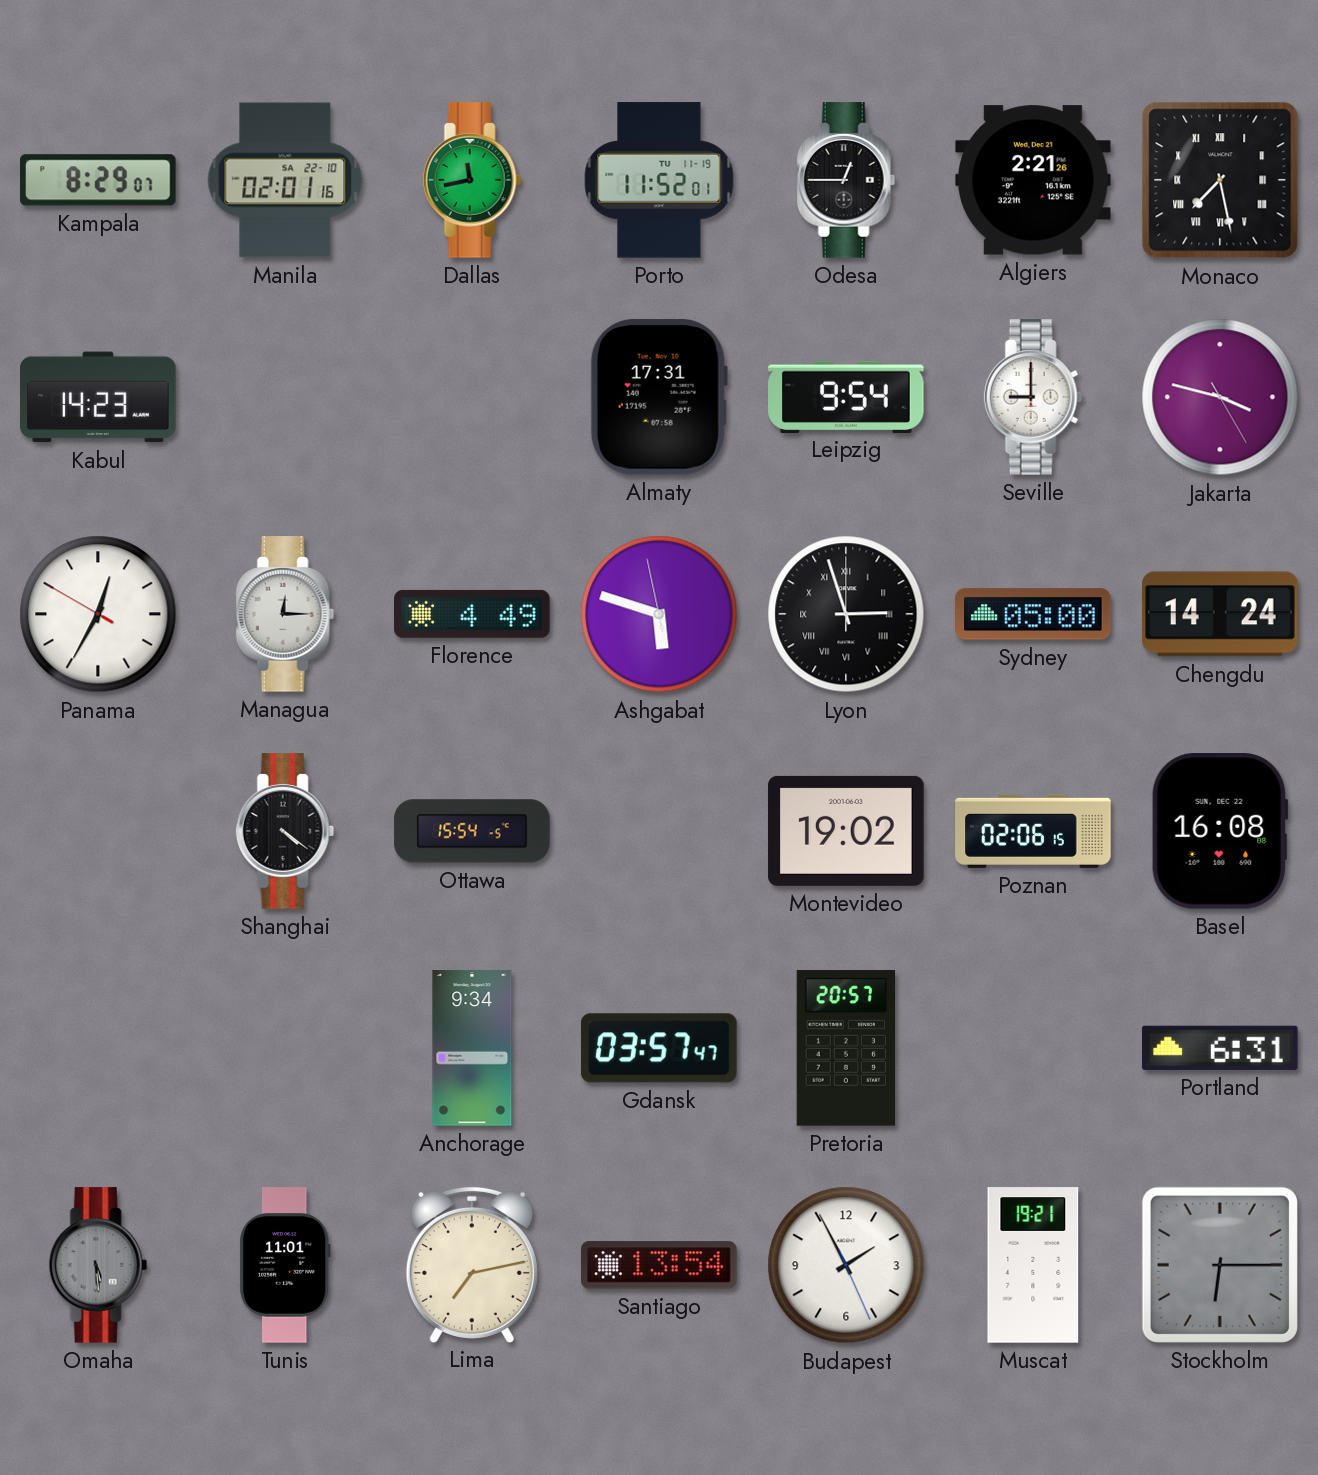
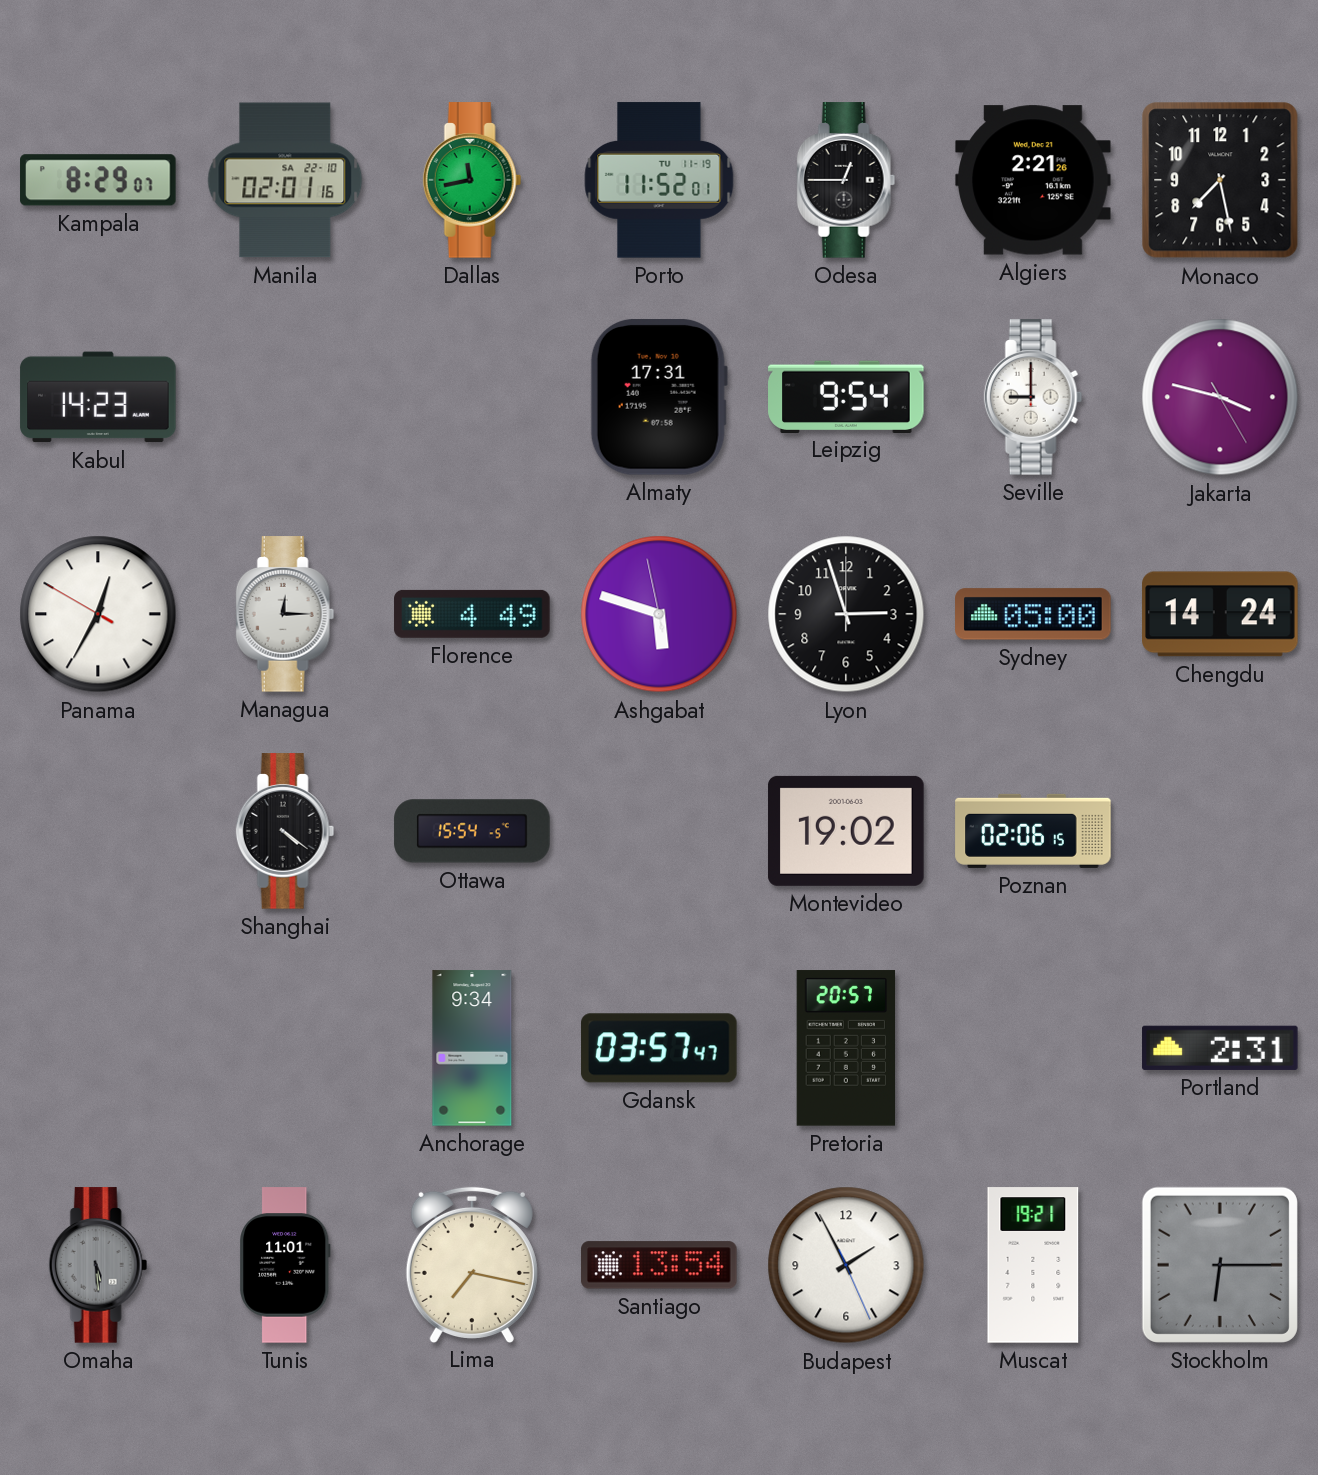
Monaco numerals: Roman -> Arabic
Lyon numerals: Roman -> Arabic
Basel: 16:08 -> none
Portland: 6:31 -> 2:31
Lima: 7:13 -> 7:17
